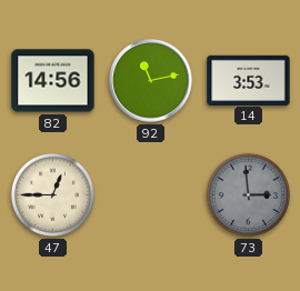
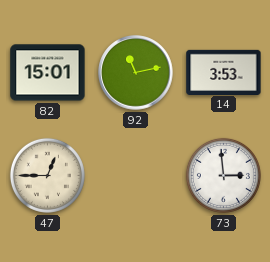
82: 14:56 -> 15:01
73 dial: grey -> white
